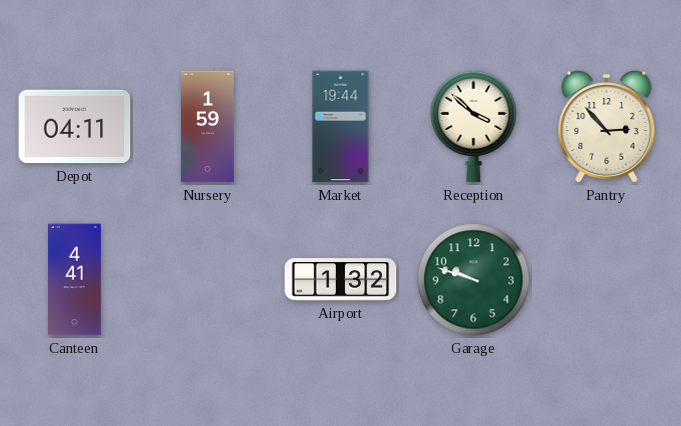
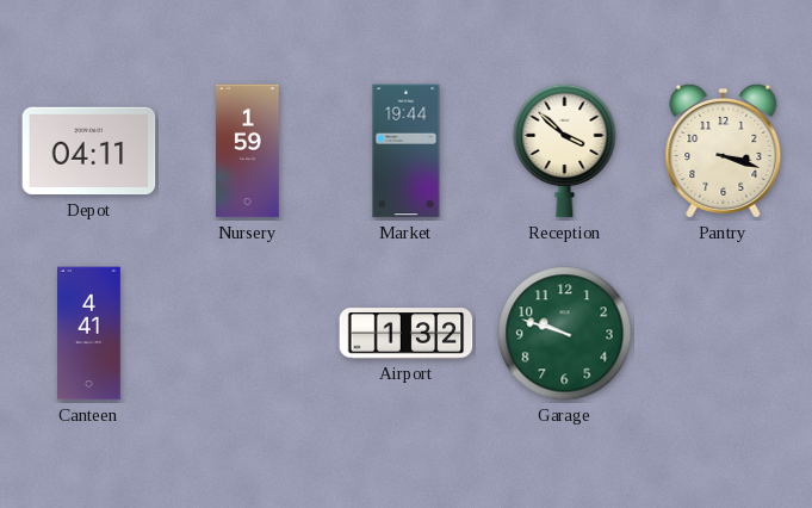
Pantry: 2:53 -> 3:18
